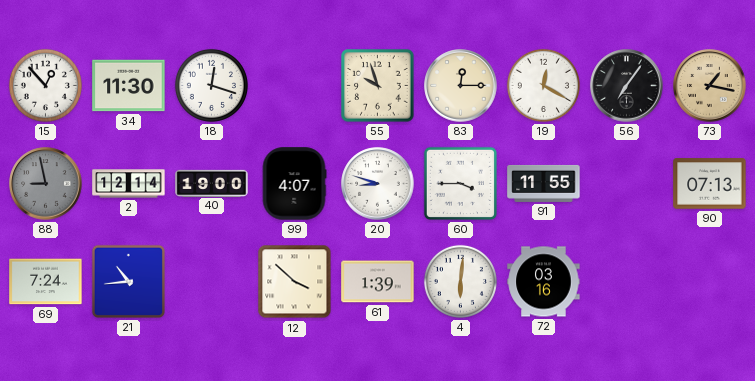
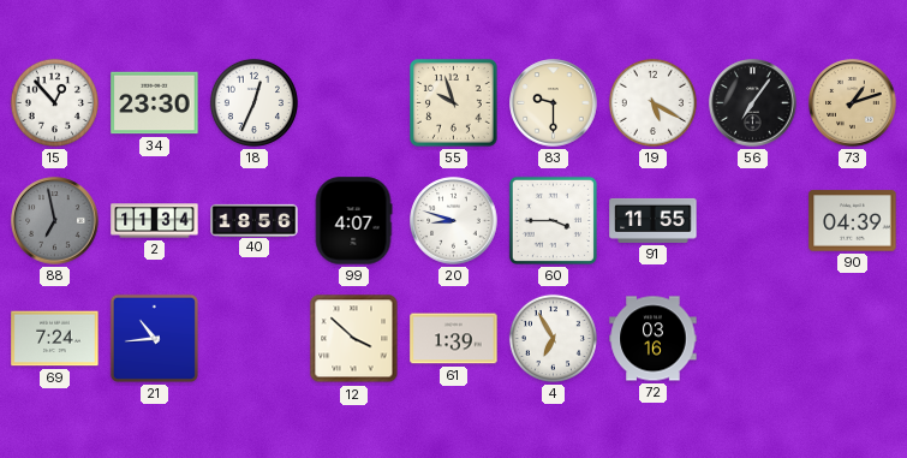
34: 11:30 -> 23:30
18: 12:18 -> 12:34
83: 12:15 -> 9:30
19: 12:20 -> 5:20
73: 1:17 -> 1:12
88: 8:58 -> 6:58
2: 12:14 -> 11:34
40: 19:00 -> 18:56
90: 07:13 -> 04:39
4: 6:01 -> 6:55
